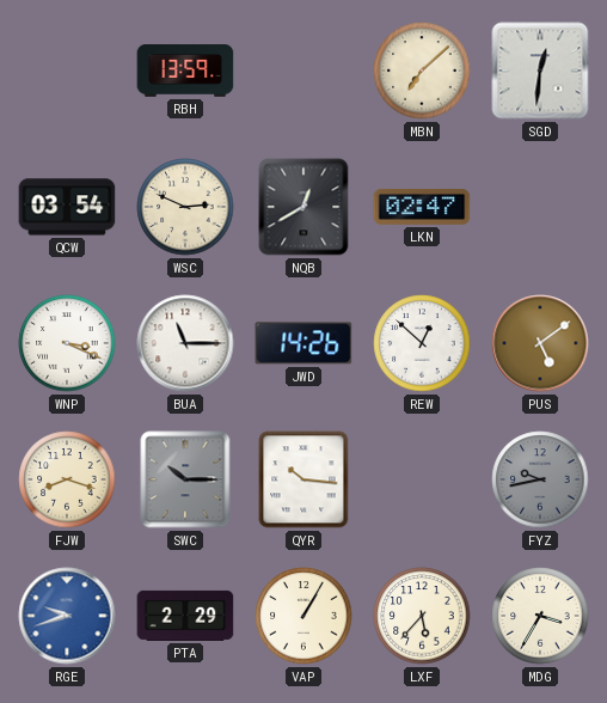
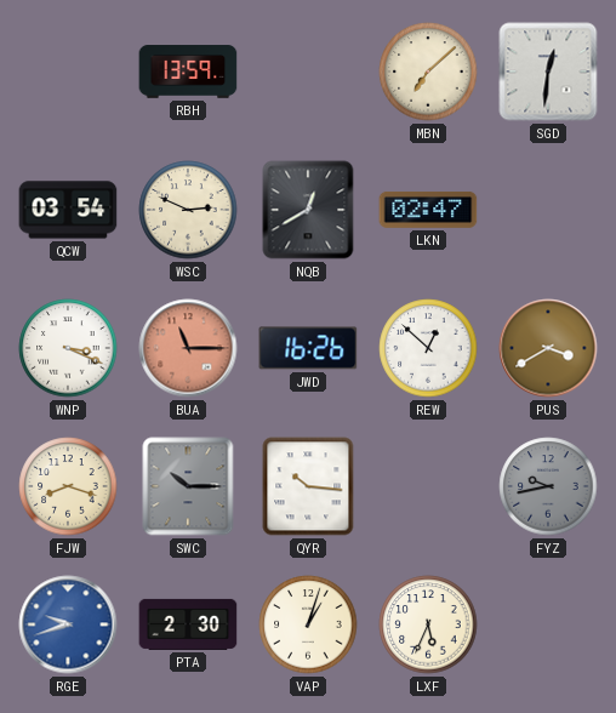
BUA dial: white -> salmon
JWD: 14:26 -> 16:26
PUS: 5:09 -> 3:40
PTA: 2:29 -> 2:30
VAP: 1:05 -> 1:03
LXF: 5:37 -> 5:34
MDG: 3:35 -> none
